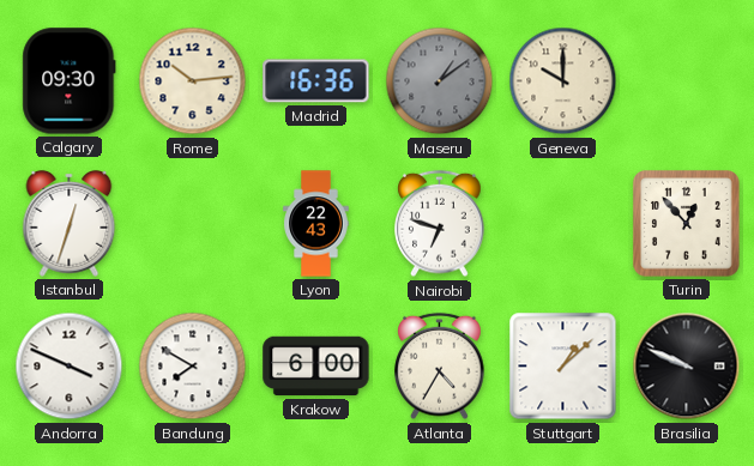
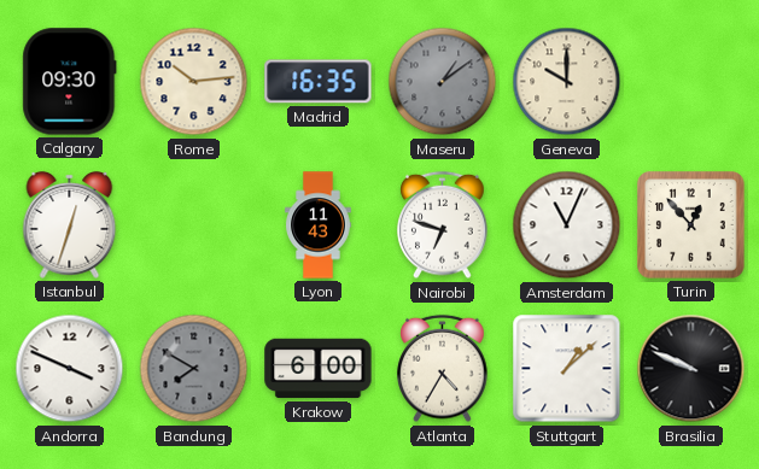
Madrid: 16:36 -> 16:35
Lyon: 22:43 -> 11:43
Amsterdam: none -> 11:04
Bandung dial: white -> grey
